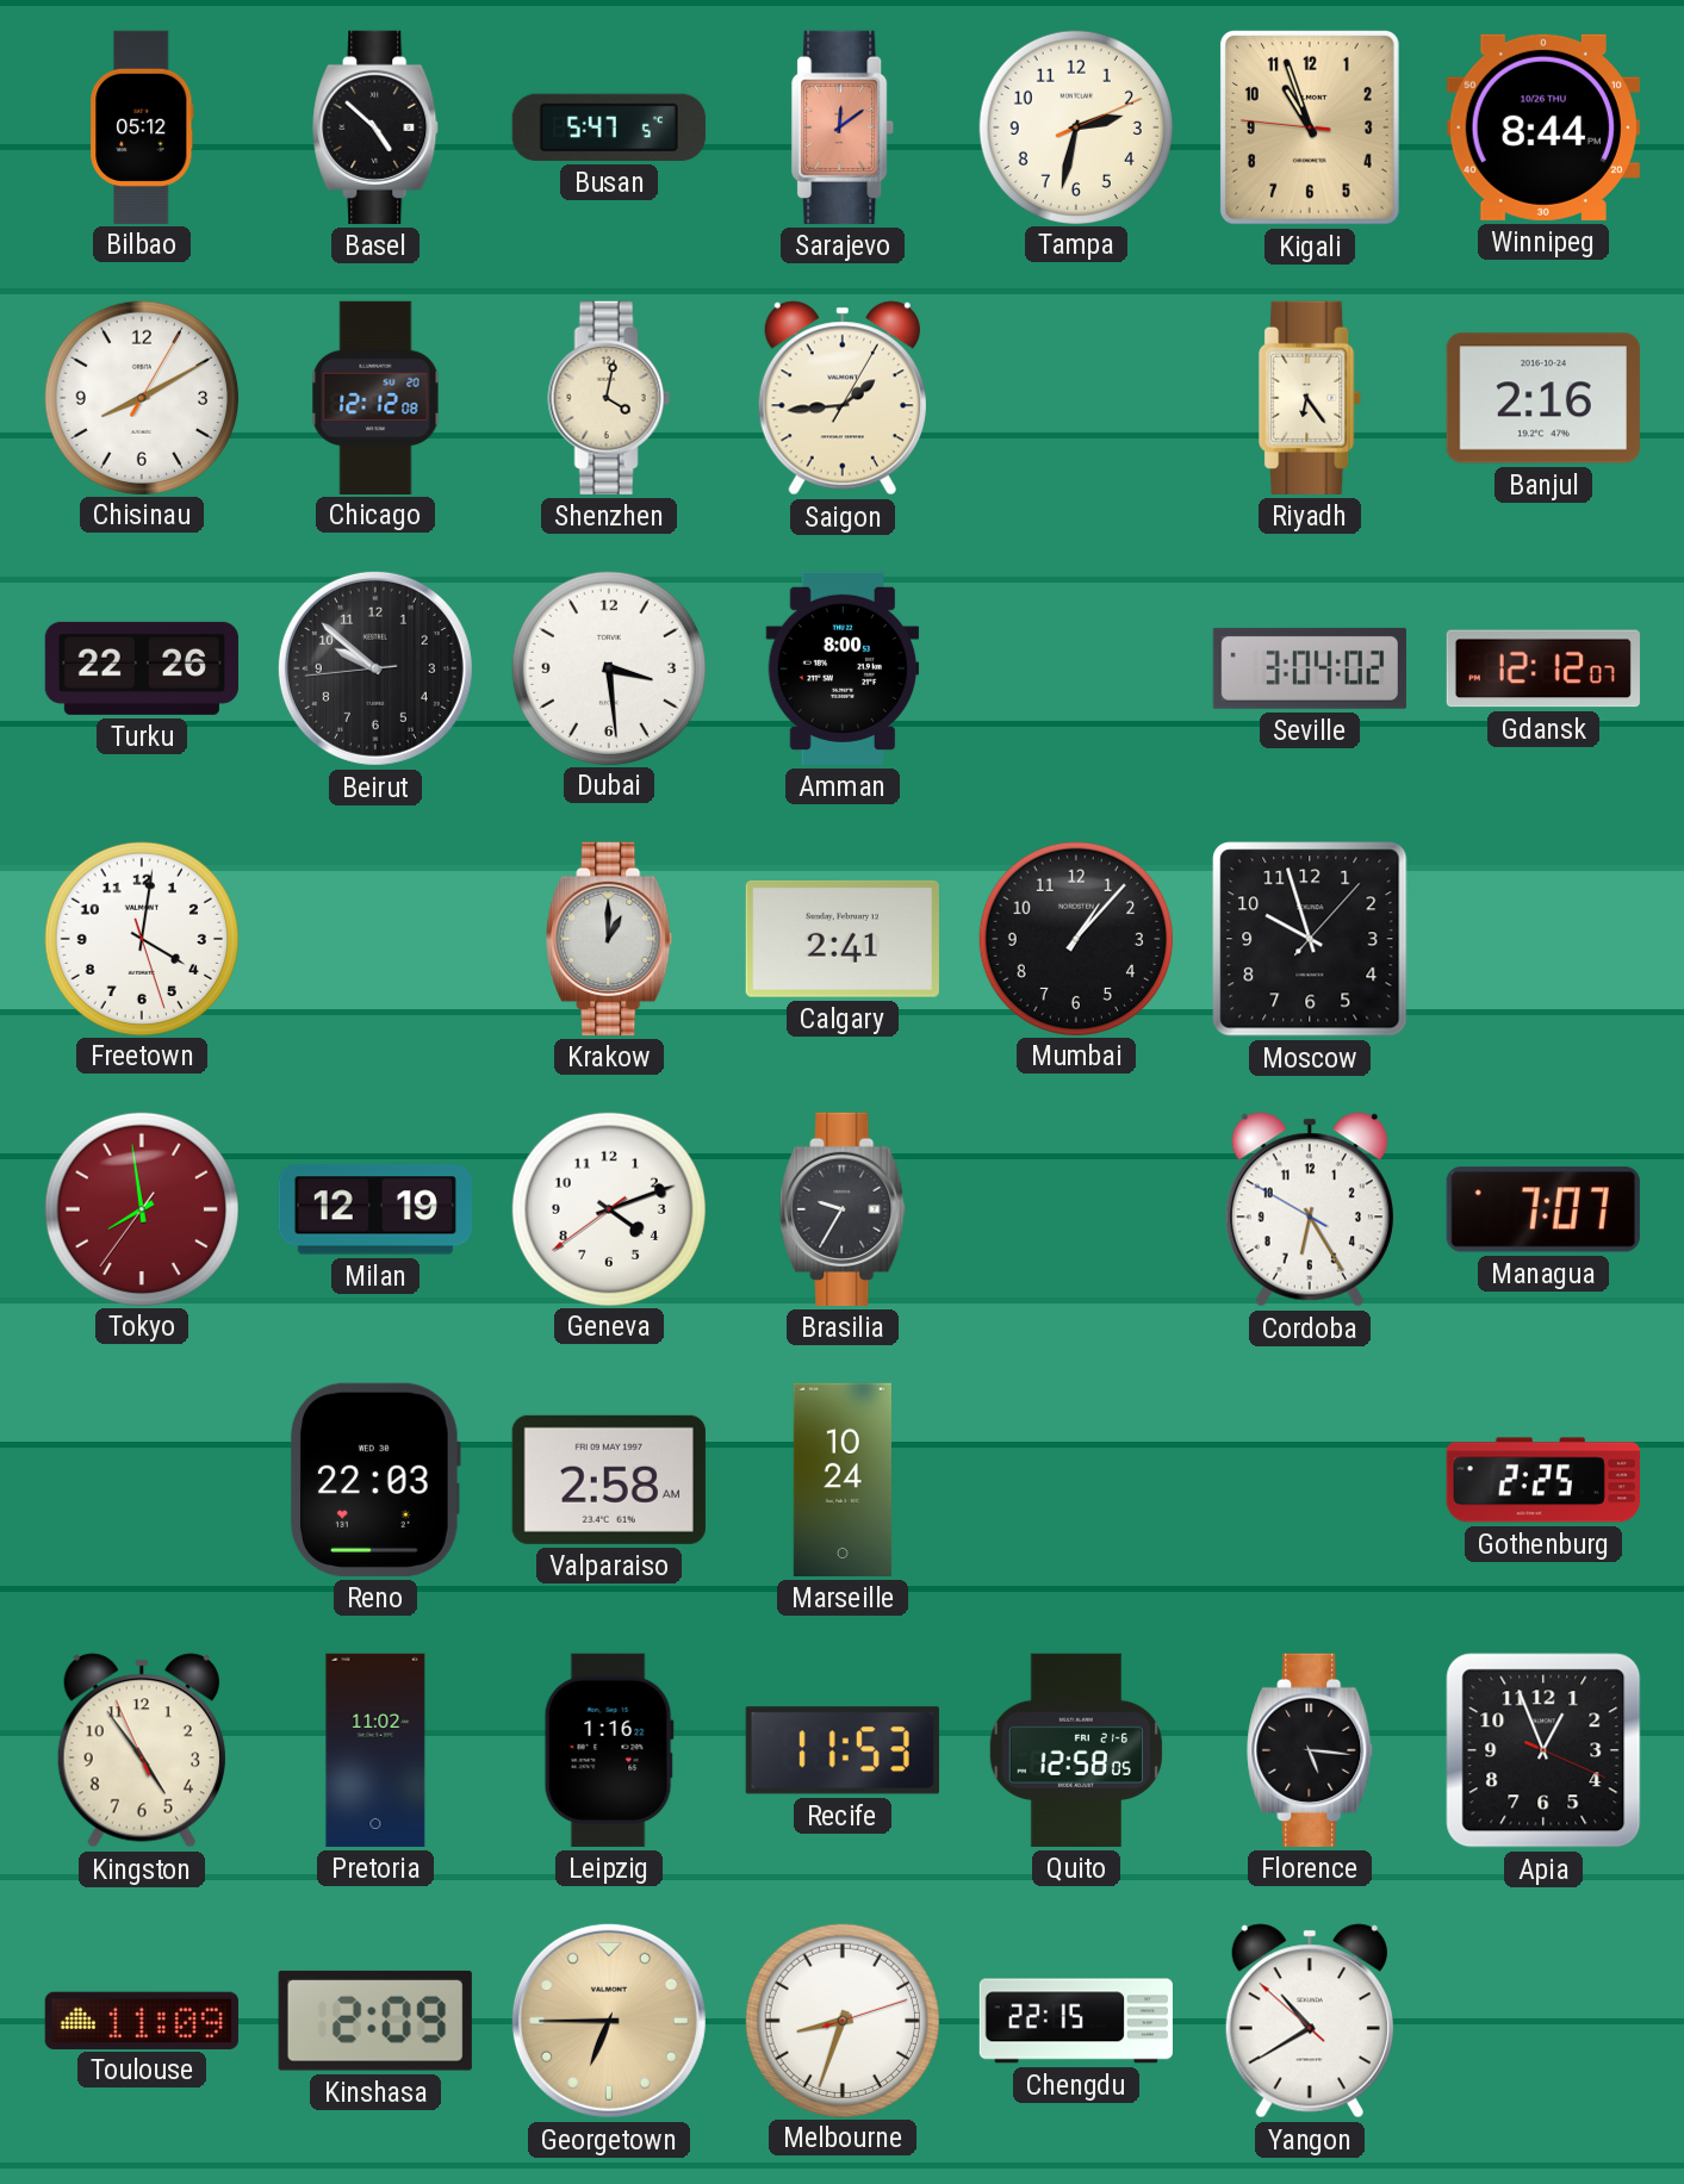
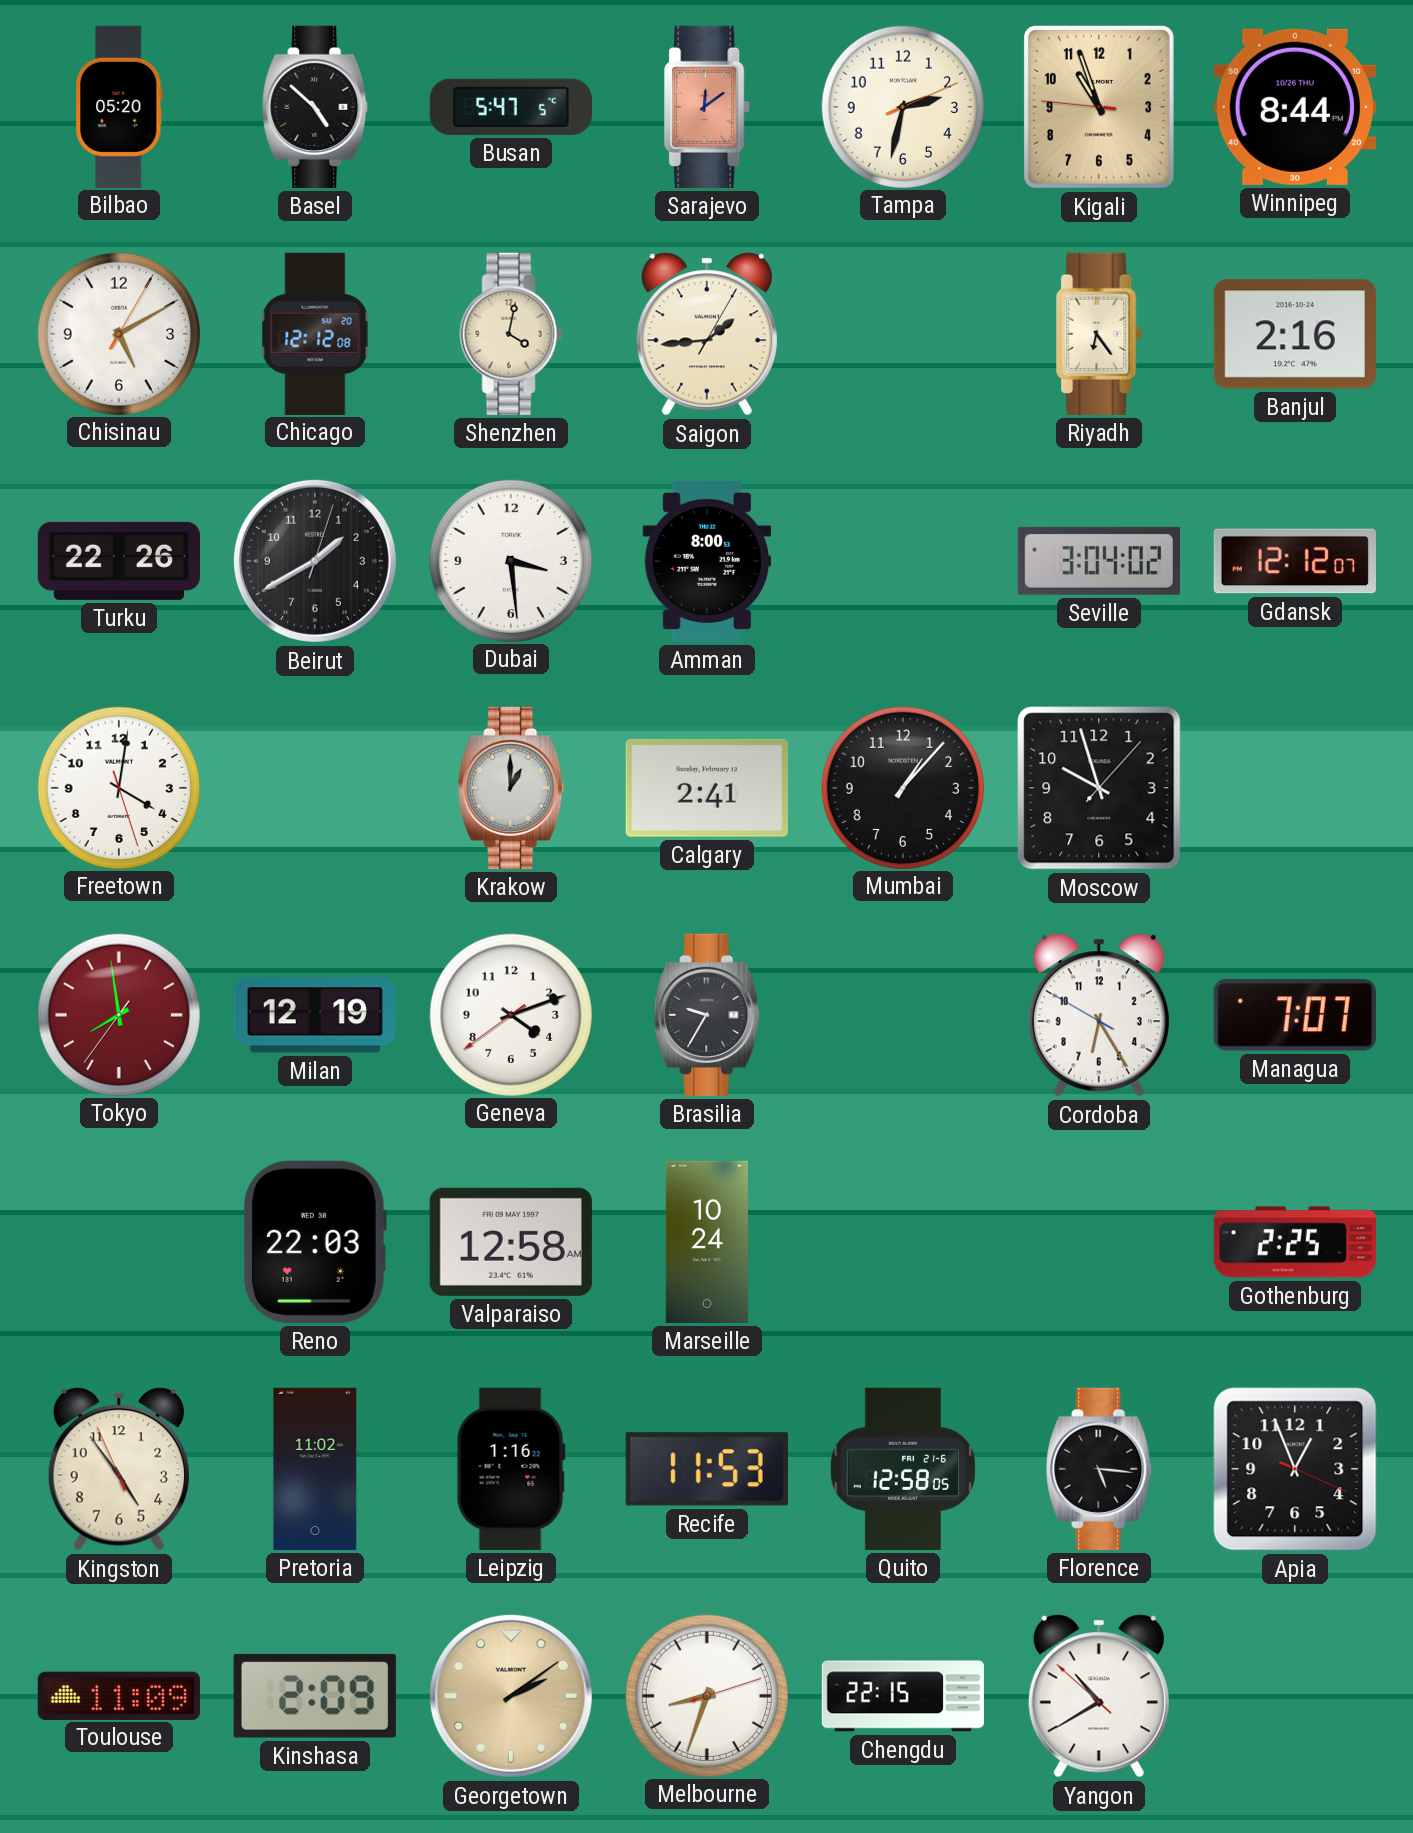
Bilbao: 05:12 -> 05:20
Chisinau: 8:10 -> 5:10
Beirut: 9:51 -> 1:40
Valparaiso: 2:58 -> 12:58
Georgetown: 6:45 -> 2:09
